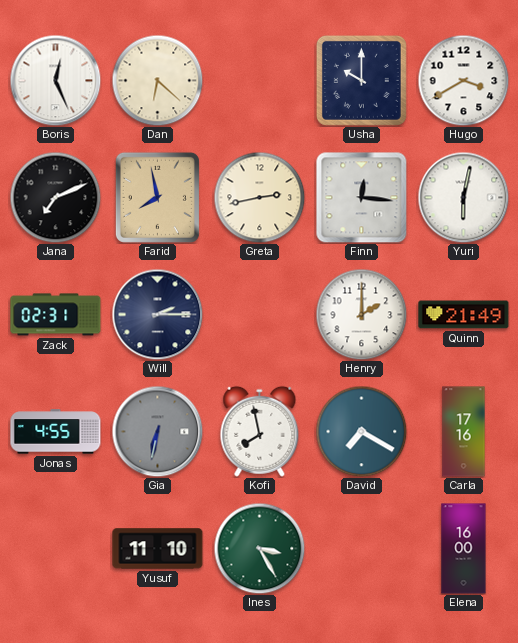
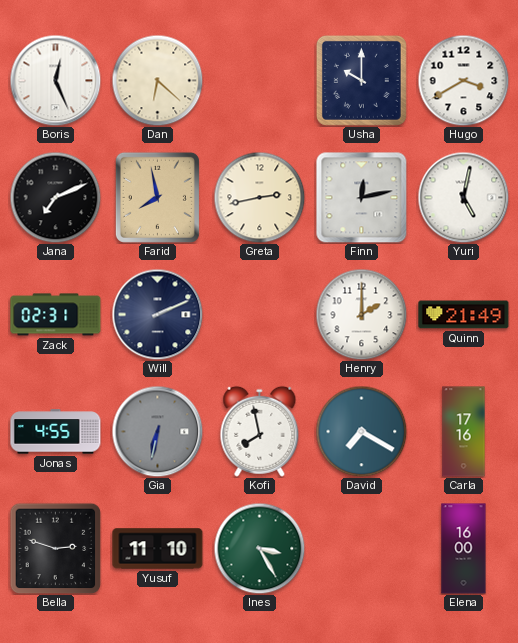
Finn: 12:16 -> 12:13
Yuri: 6:02 -> 5:02
Will: 2:15 -> 2:11
Bella: none -> 2:48
